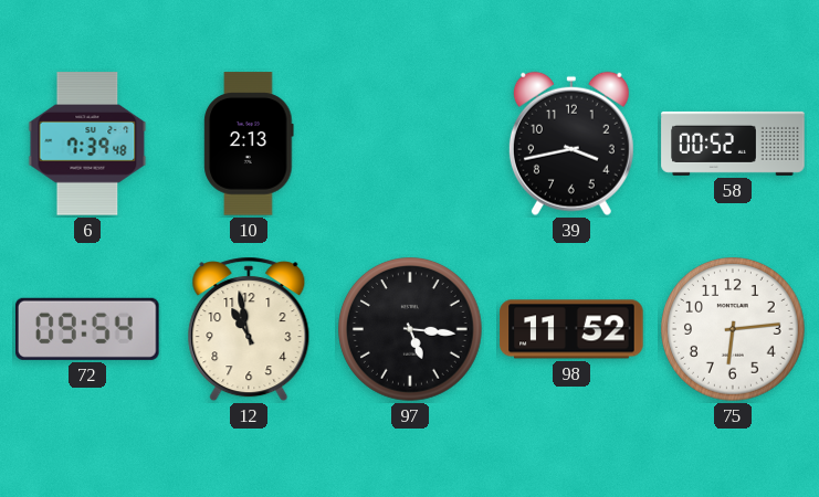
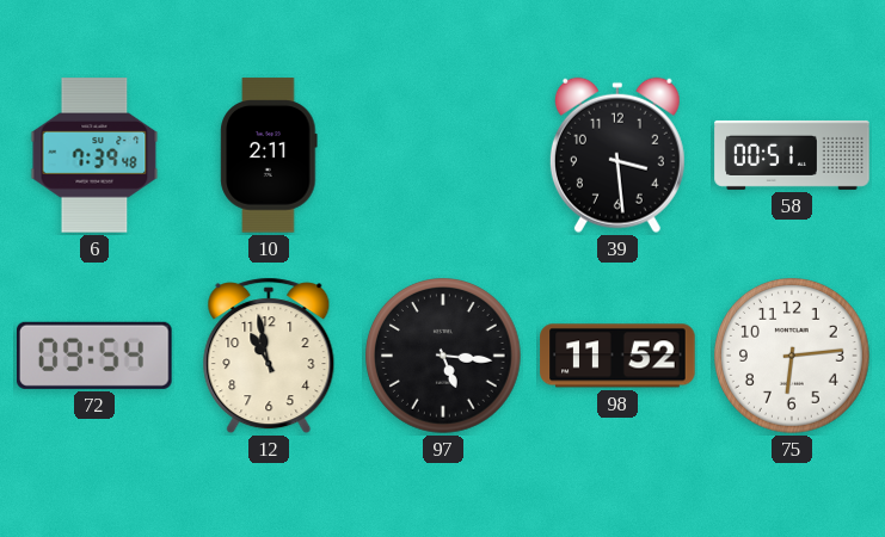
10: 2:13 -> 2:11
39: 3:43 -> 3:29
58: 00:52 -> 00:51
